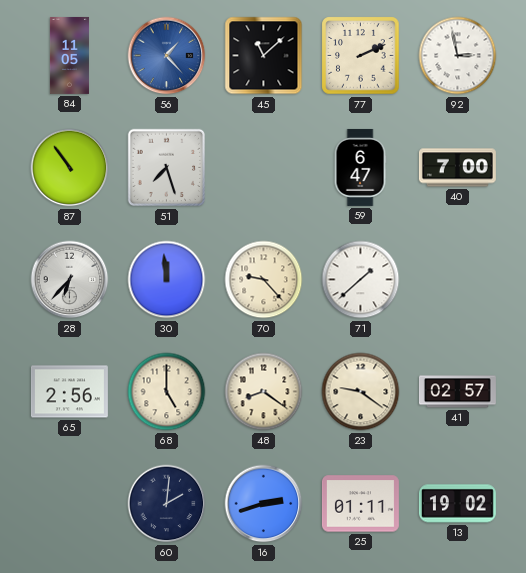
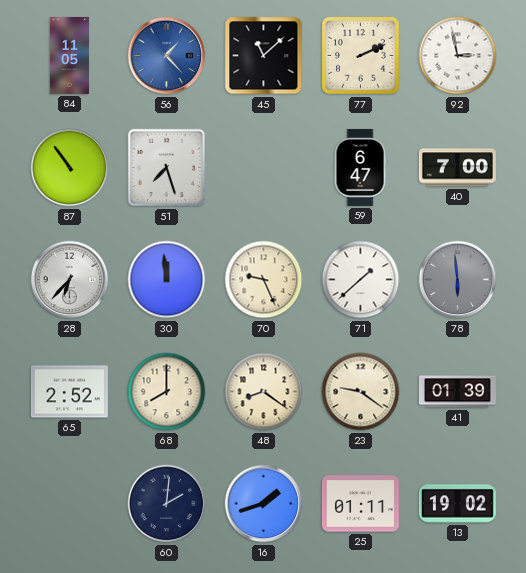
70: 9:23 -> 9:26
78: none -> 5:59
65: 2:56 -> 2:52
68: 5:00 -> 8:00
41: 02:57 -> 01:39
16: 2:42 -> 1:42
